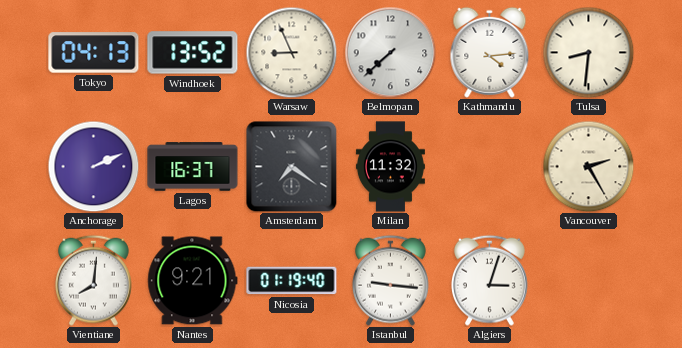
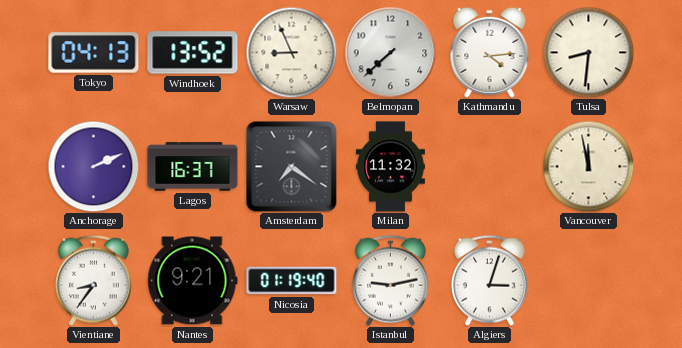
Vancouver: 2:25 -> 11:58
Vientiane: 8:01 -> 8:36
Istanbul: 9:16 -> 9:13
